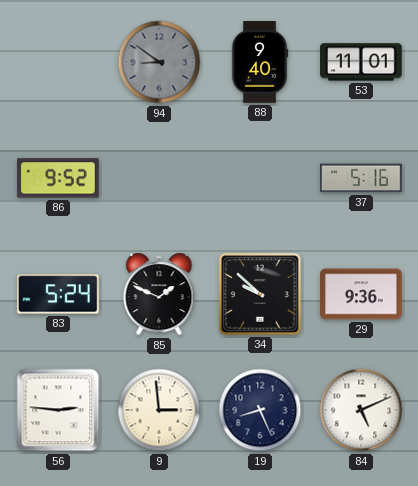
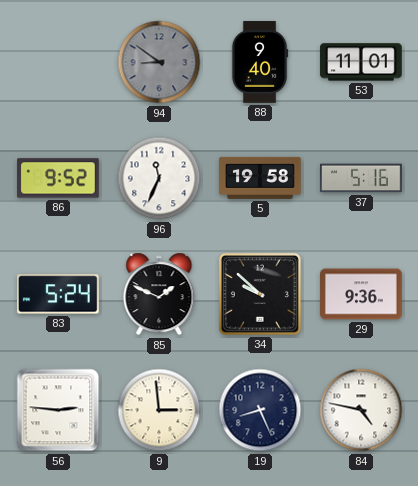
96: none -> 11:34
5: none -> 19:58
84: 5:11 -> 4:47
